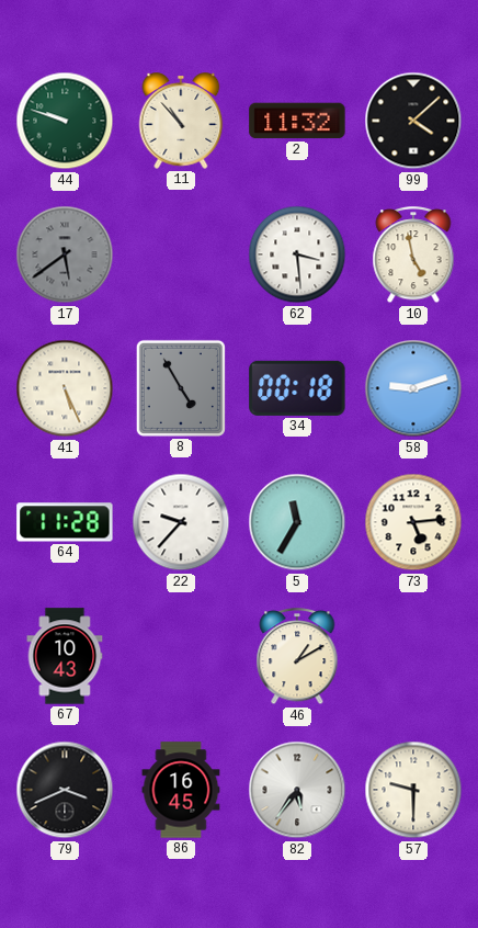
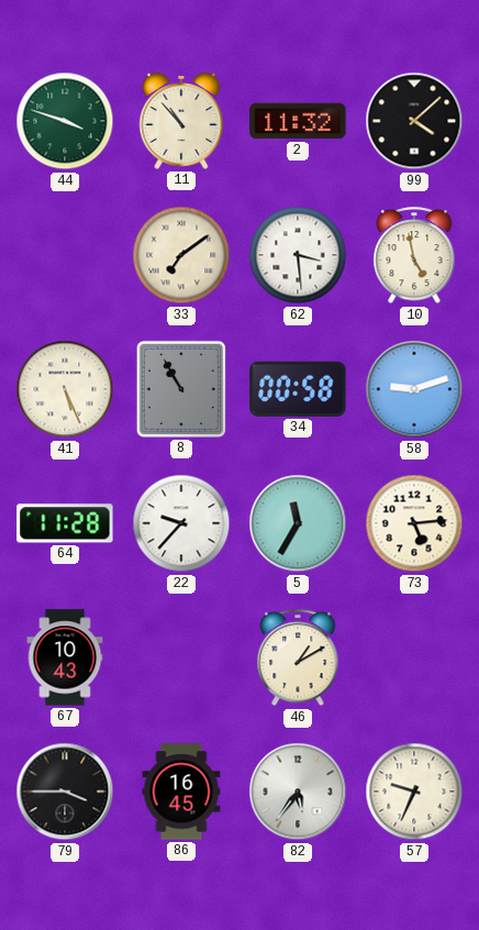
44: 9:48 -> 3:48
17: 5:39 -> none
33: none -> 7:09
8: 4:55 -> 10:55
34: 00:18 -> 00:58
79: 3:41 -> 3:45
57: 9:30 -> 9:34
